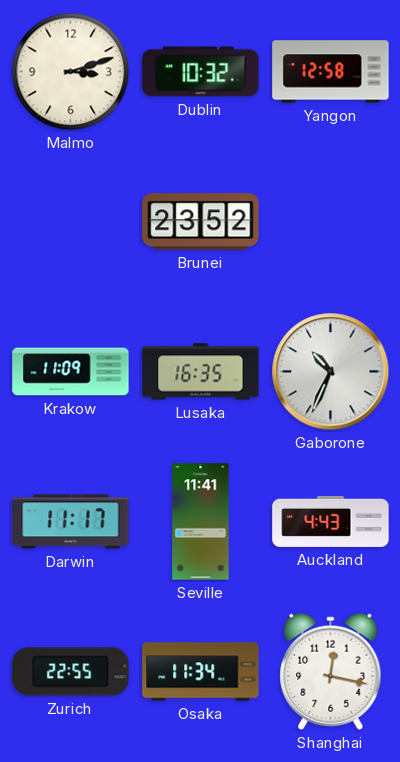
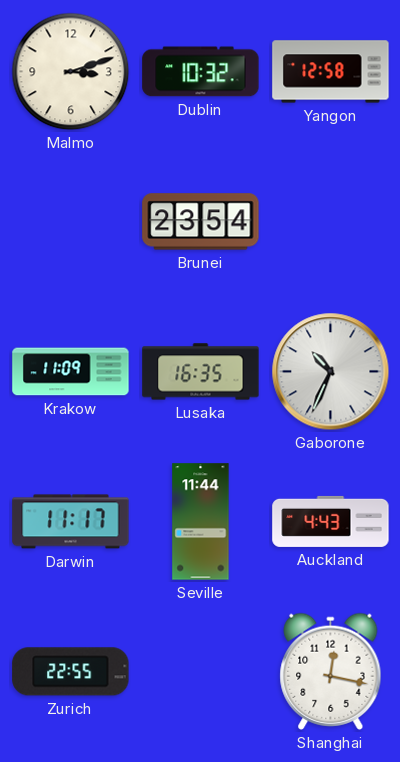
Brunei: 23:52 -> 23:54
Seville: 11:41 -> 11:44
Osaka: 11:34 -> none
